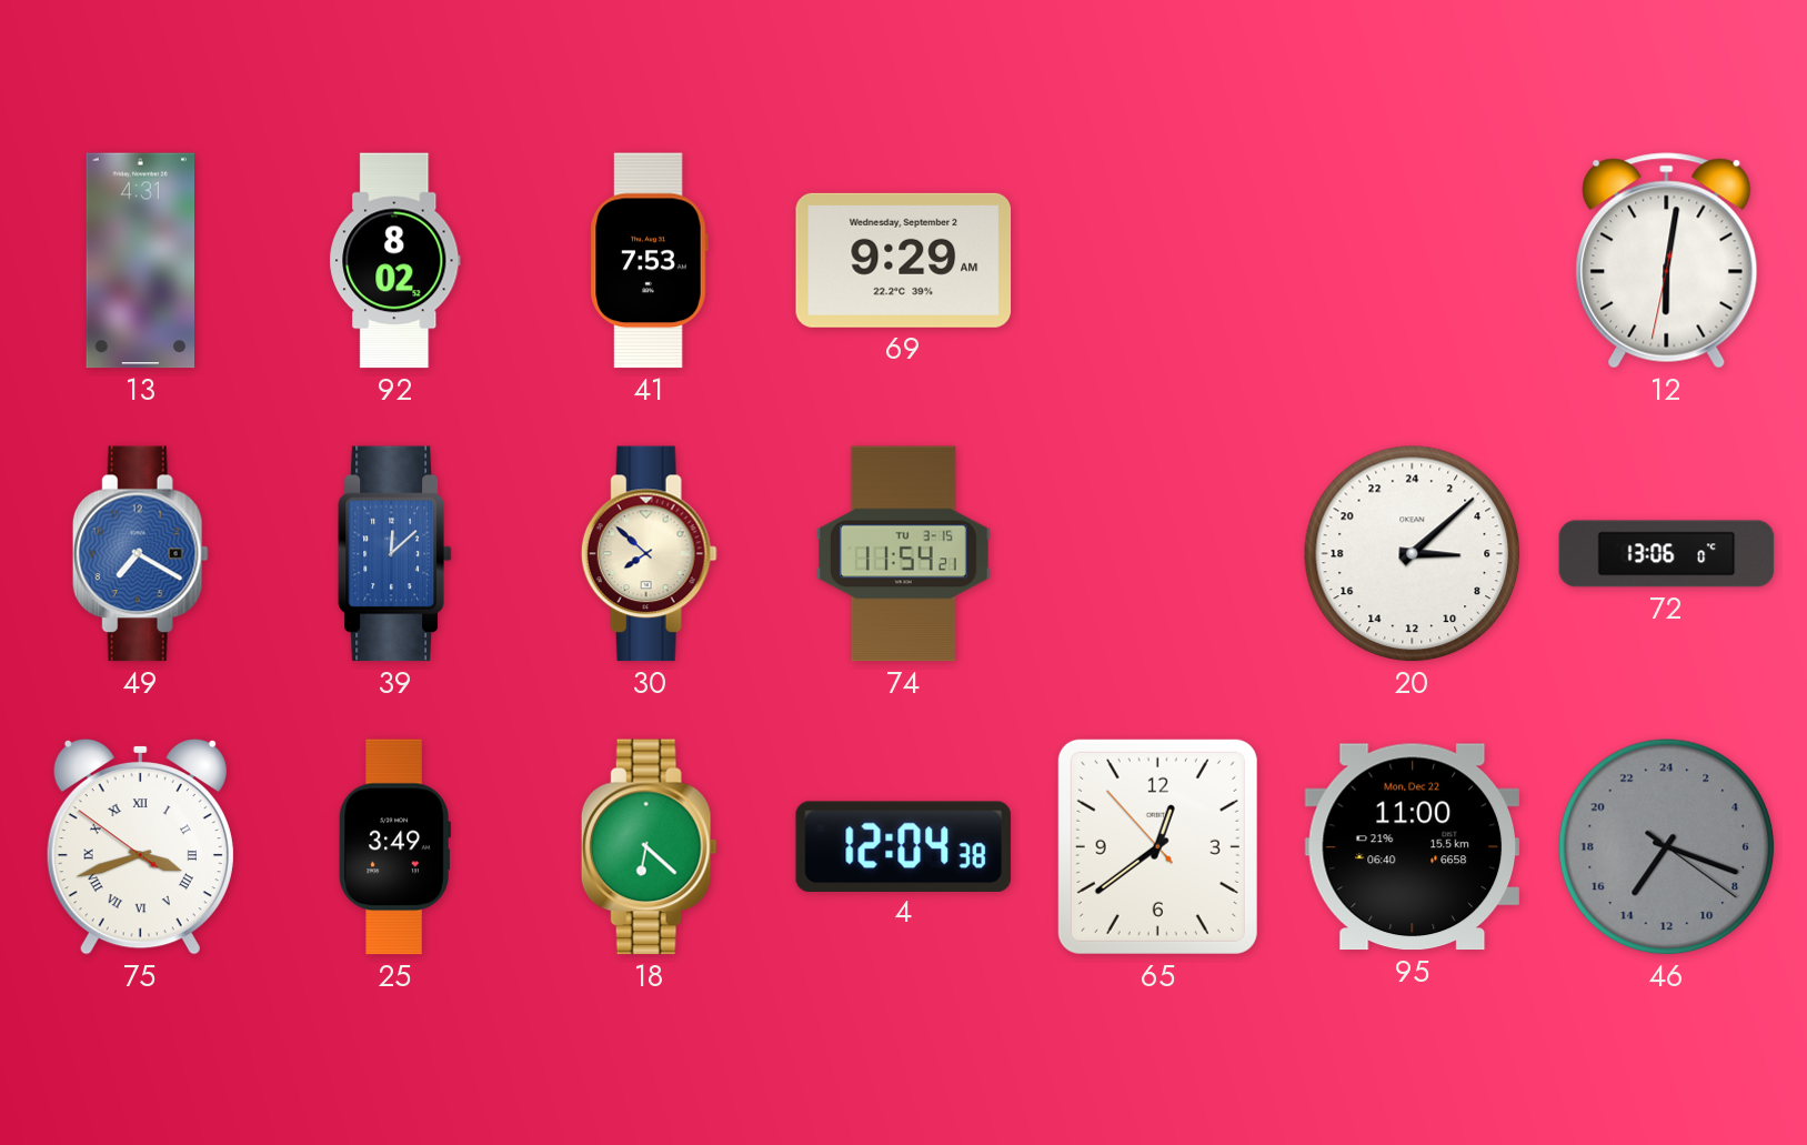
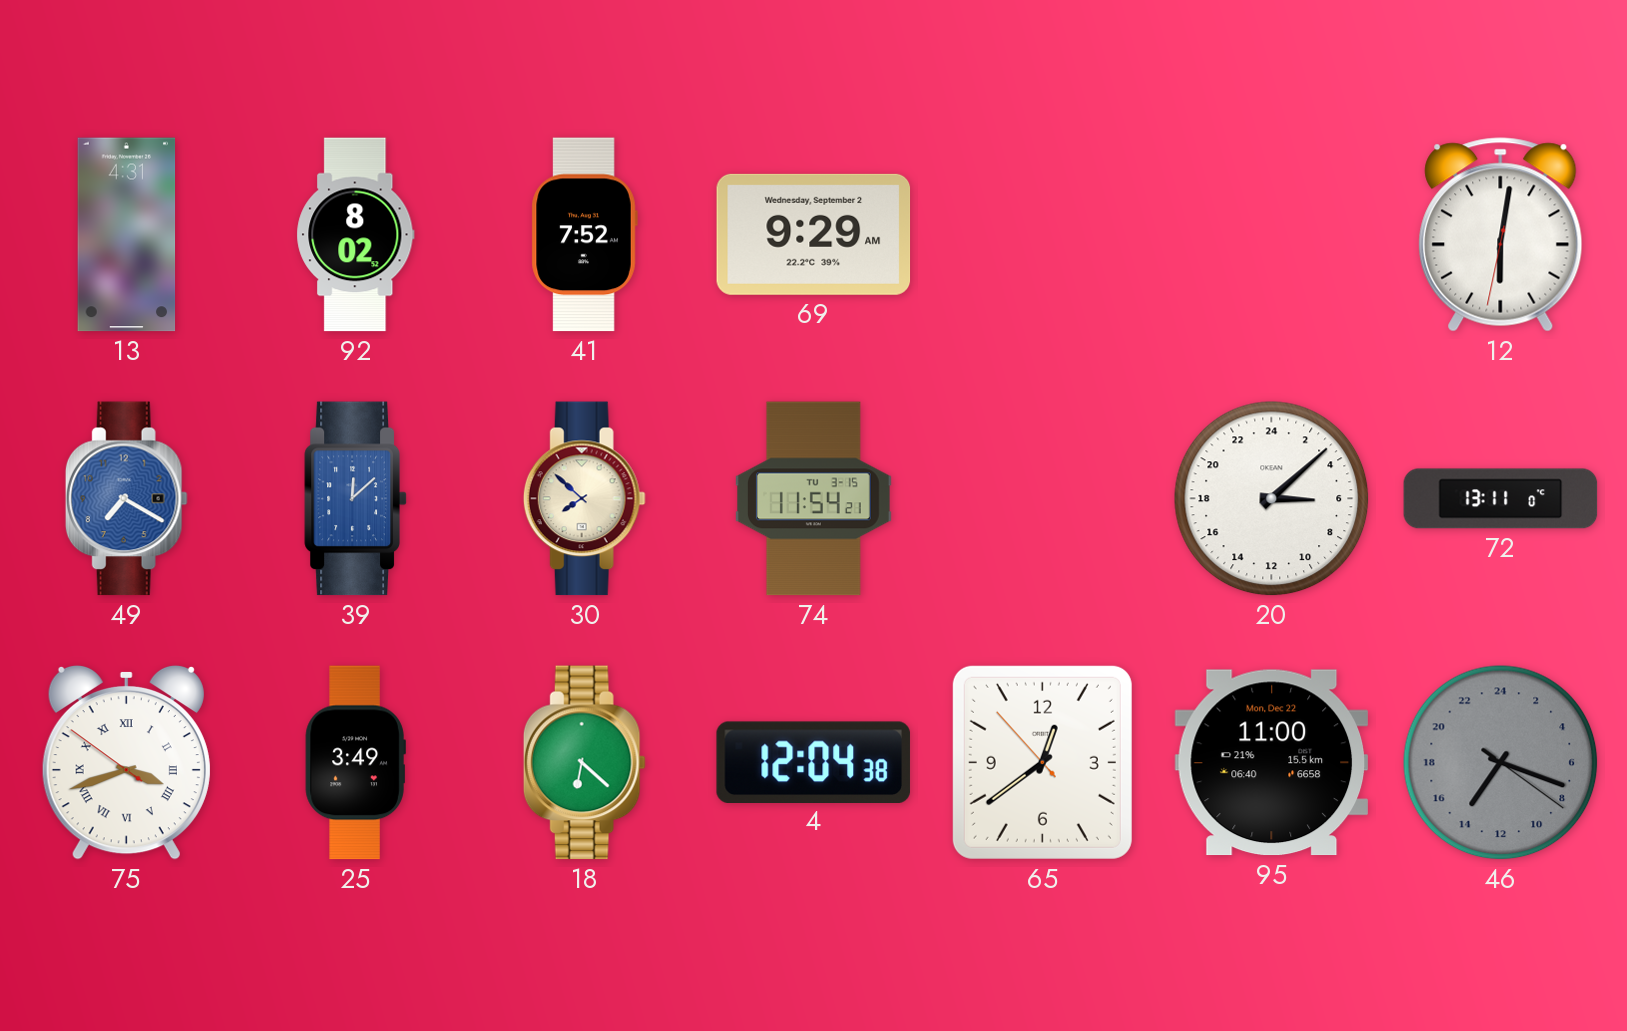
41: 7:53 -> 7:52
72: 13:06 -> 13:11
